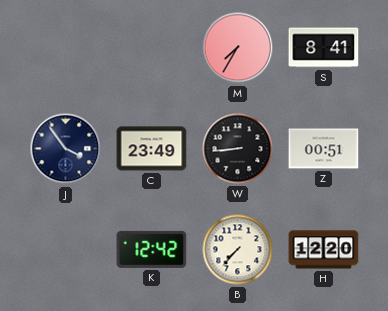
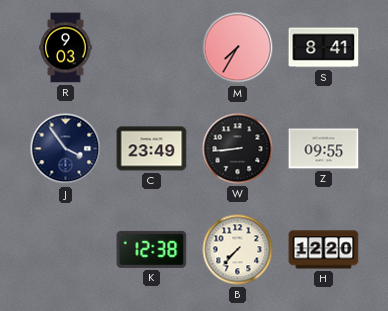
R: none -> 9:03
Z: 00:51 -> 09:55
K: 12:42 -> 12:38
